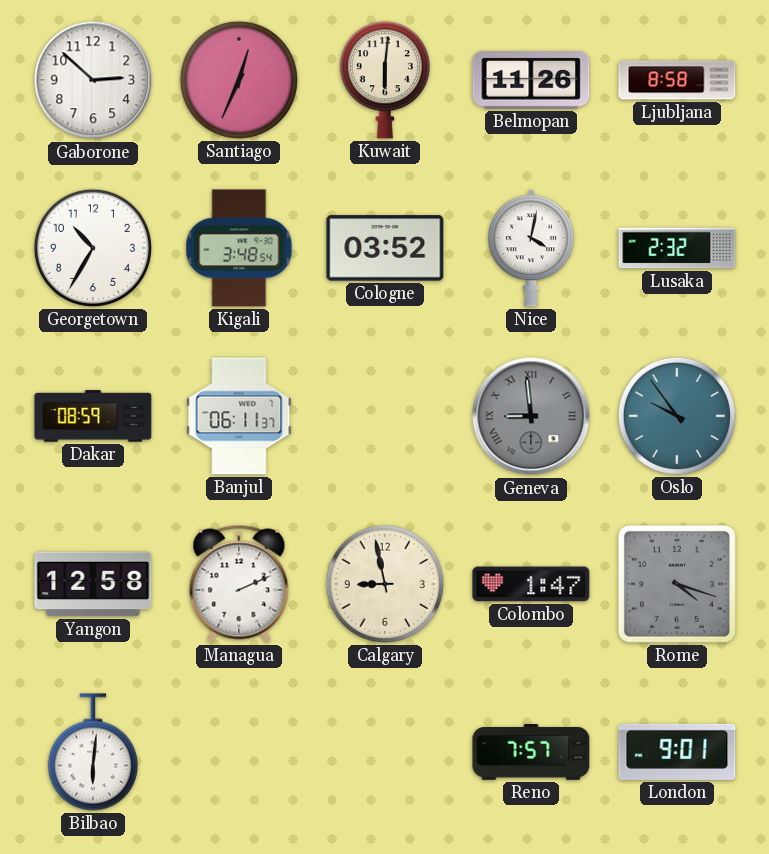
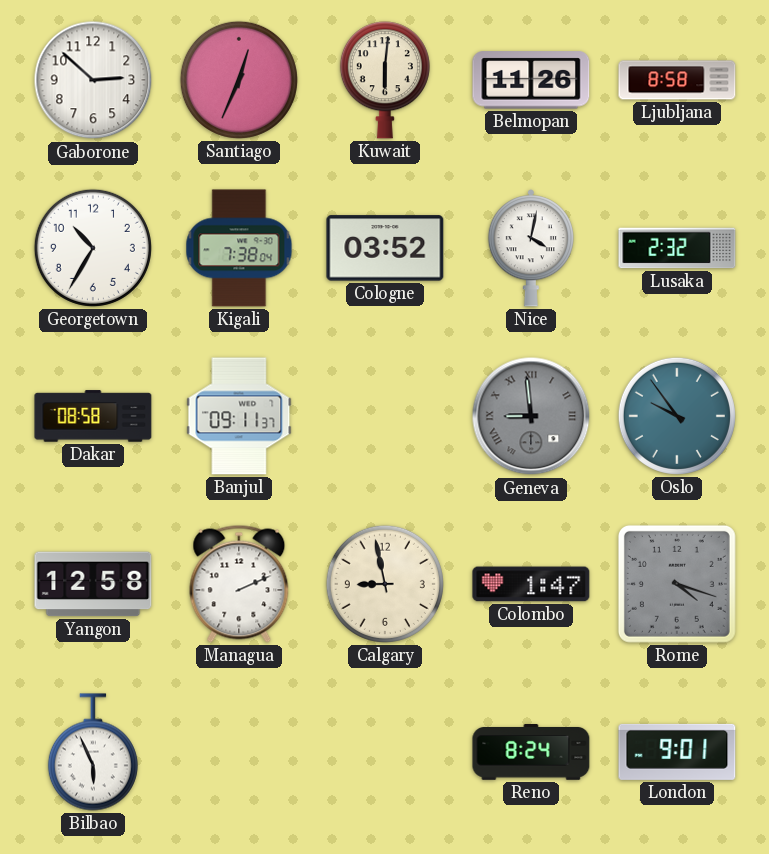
Kigali: 3:48 -> 7:38
Dakar: 08:59 -> 08:58
Banjul: 06:11 -> 09:11
Bilbao: 6:01 -> 5:56
Reno: 7:57 -> 8:24
